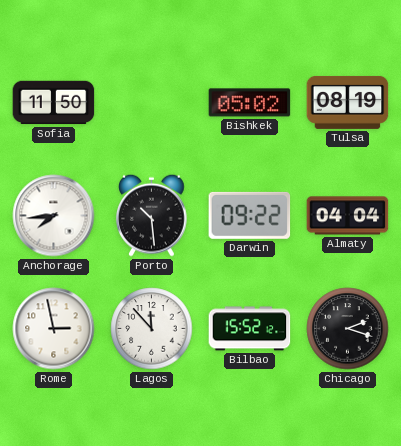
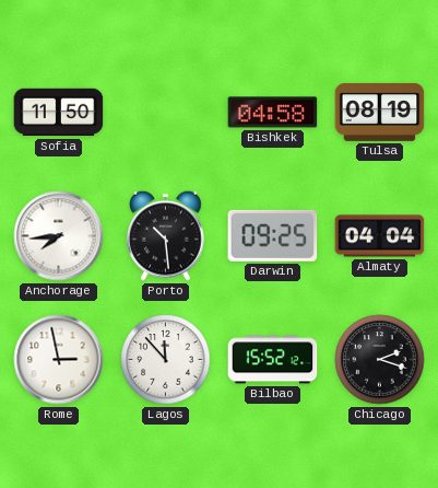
Bishkek: 05:02 -> 04:58
Darwin: 09:22 -> 09:25
